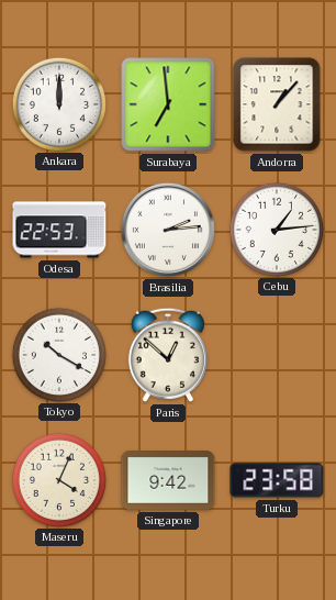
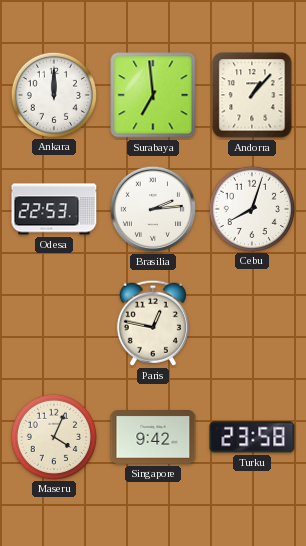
Cebu: 1:14 -> 8:03
Tokyo: 10:20 -> none
Paris: 12:52 -> 12:47
